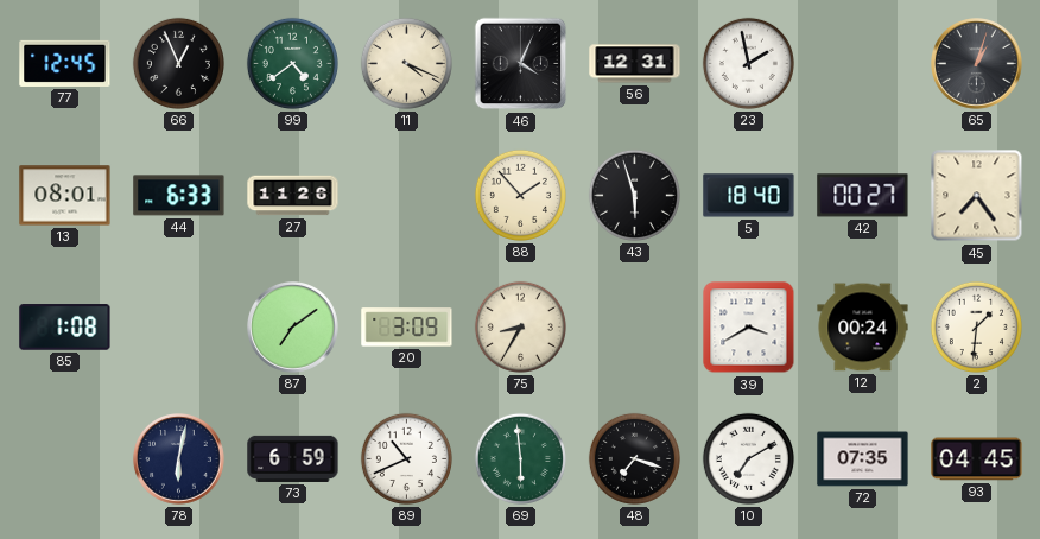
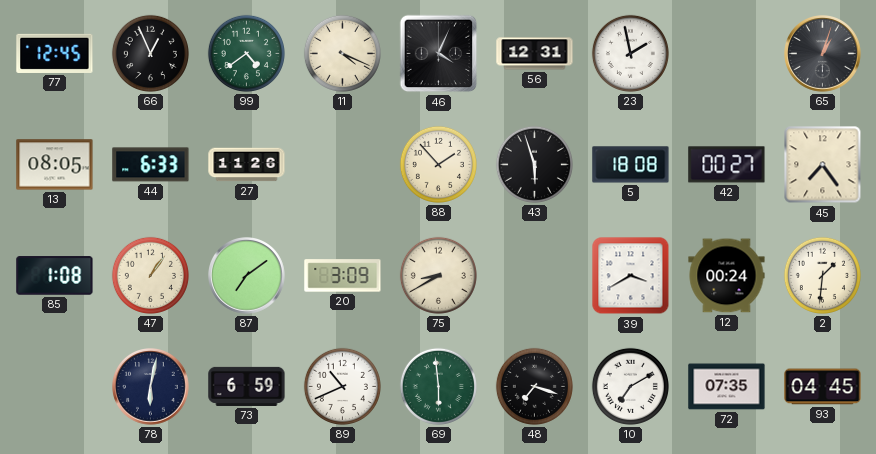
13: 08:01 -> 08:05
5: 18:40 -> 18:08
47: none -> 1:06
75: 8:35 -> 8:40
